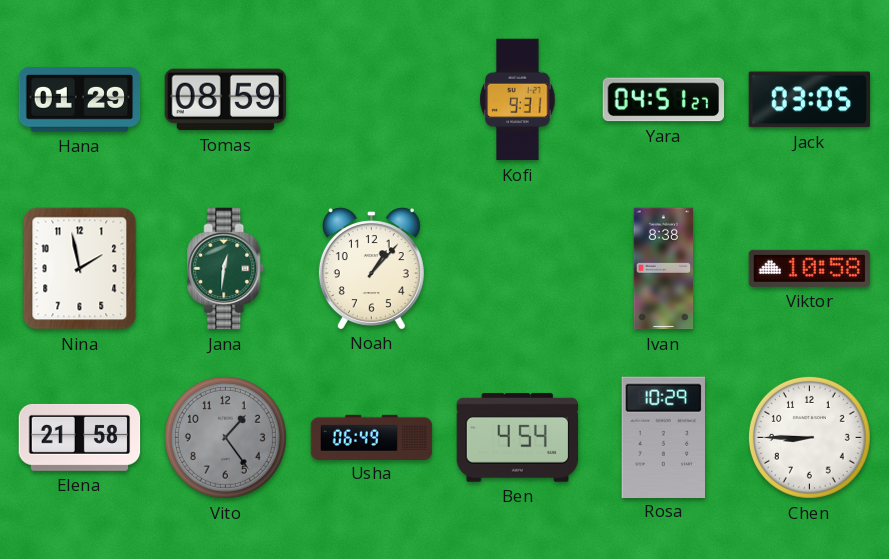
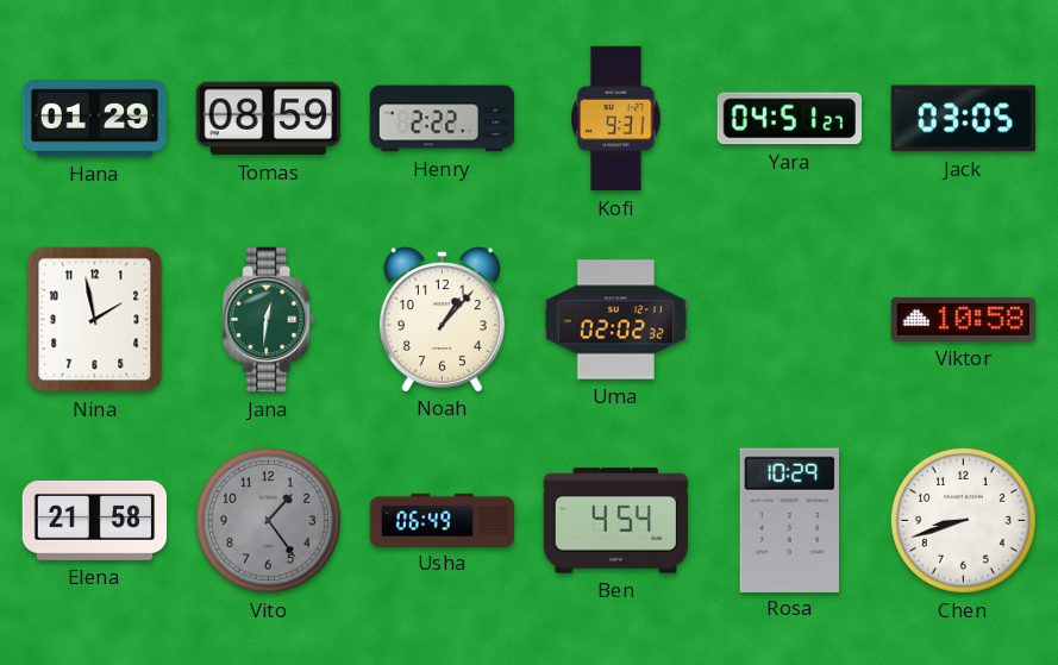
Henry: none -> 2:22
Uma: none -> 02:02
Ivan: 8:38 -> none
Chen: 8:45 -> 8:42
